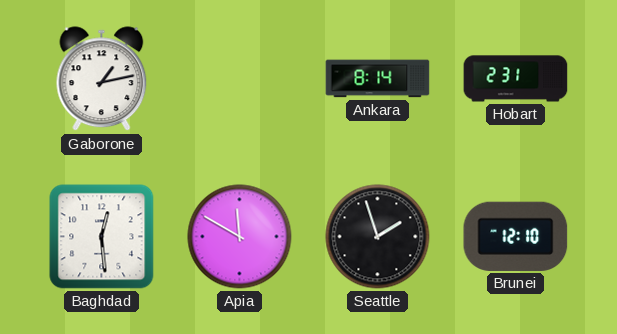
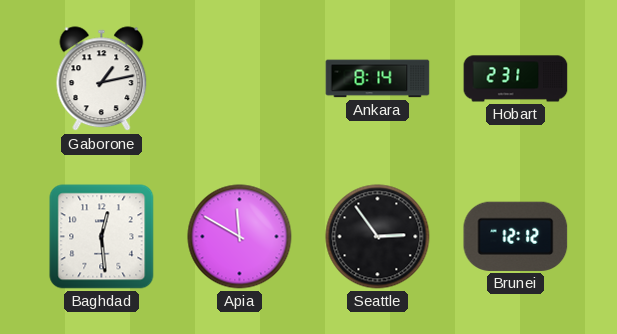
Seattle: 1:57 -> 2:54
Brunei: 12:10 -> 12:12
